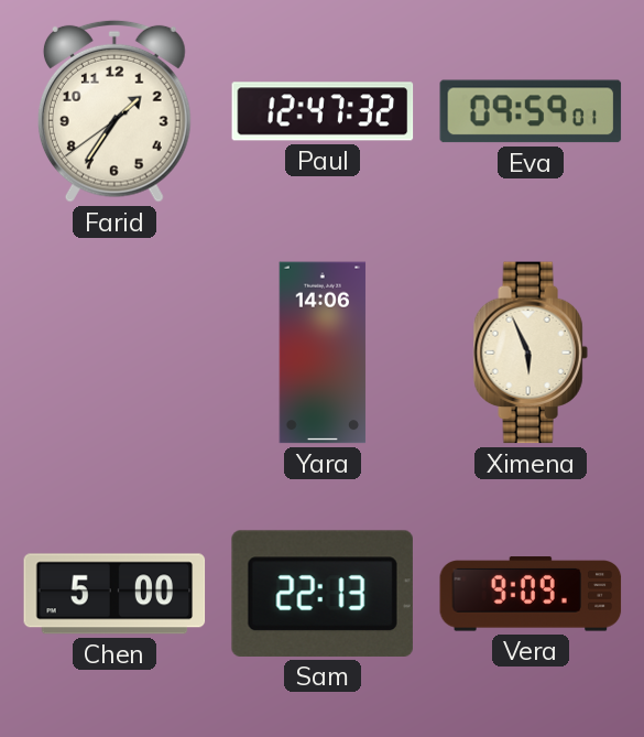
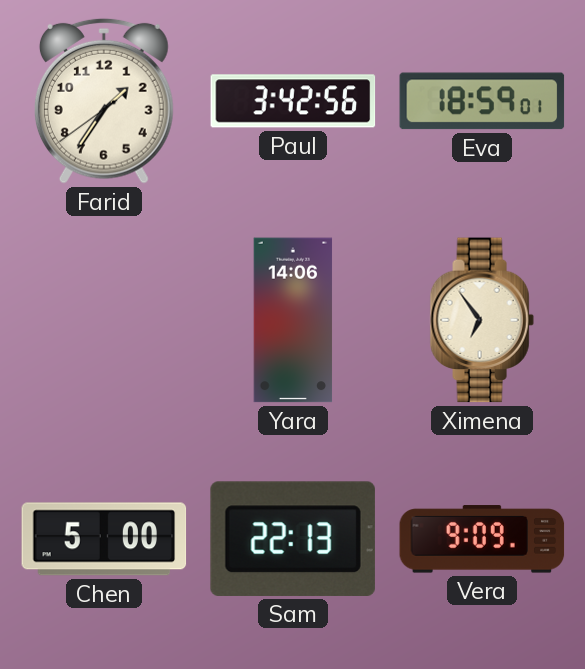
Paul: 12:47 -> 3:42
Eva: 09:59 -> 18:59
Ximena: 5:56 -> 6:54
